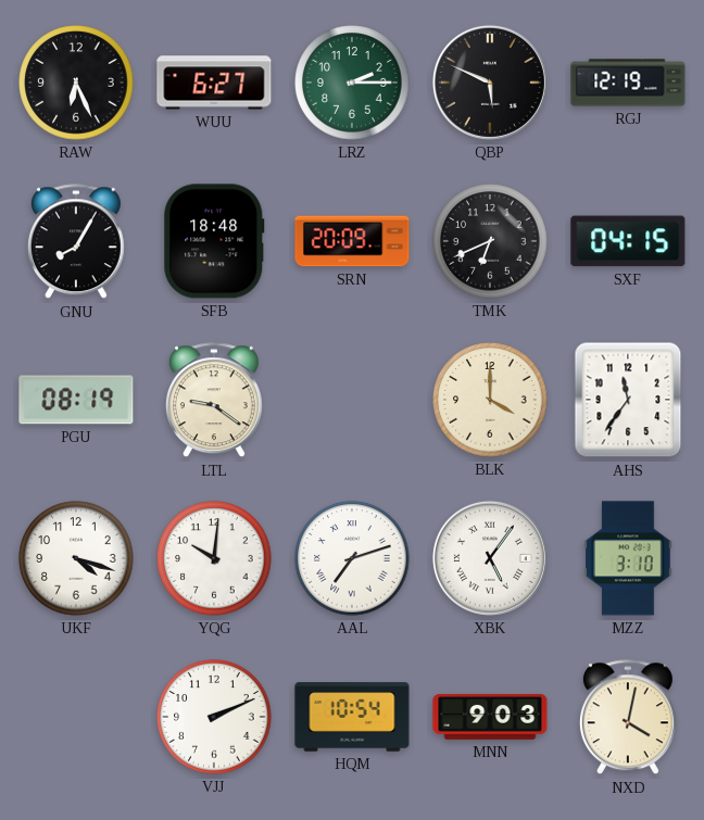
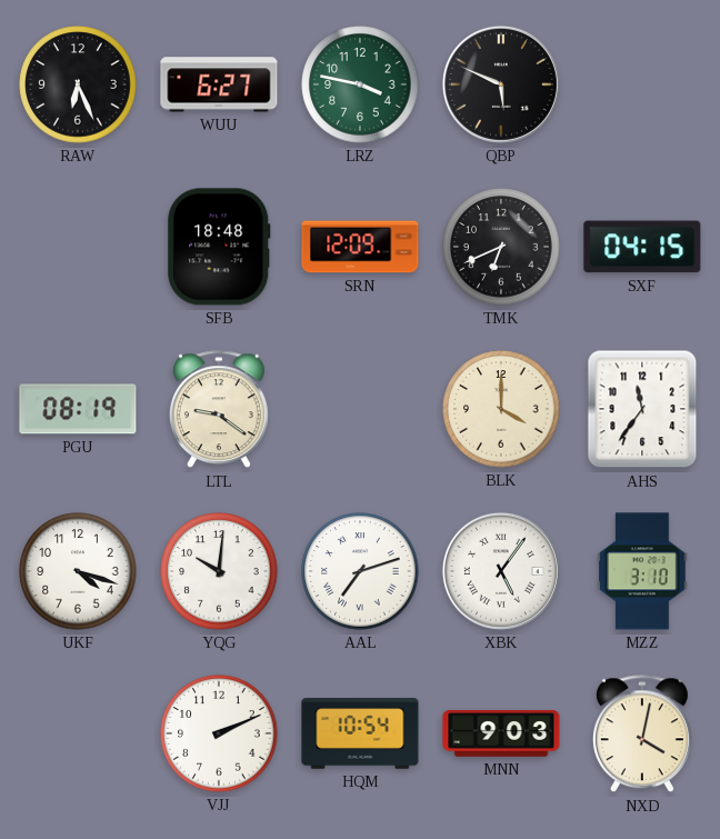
LRZ: 2:15 -> 3:47
RGJ: 12:19 -> none
GNU: 8:05 -> none
SRN: 20:09 -> 12:09
